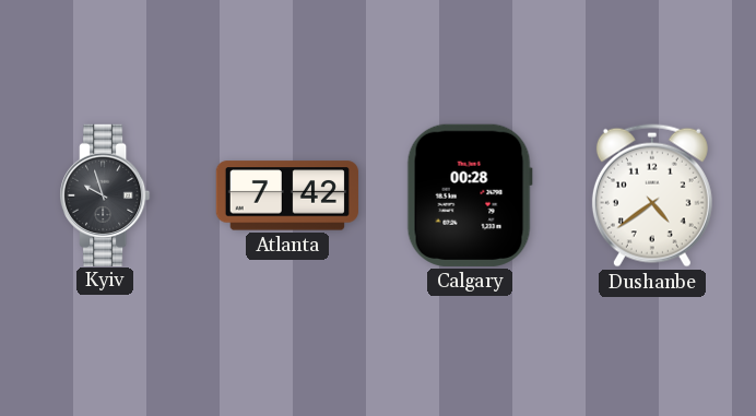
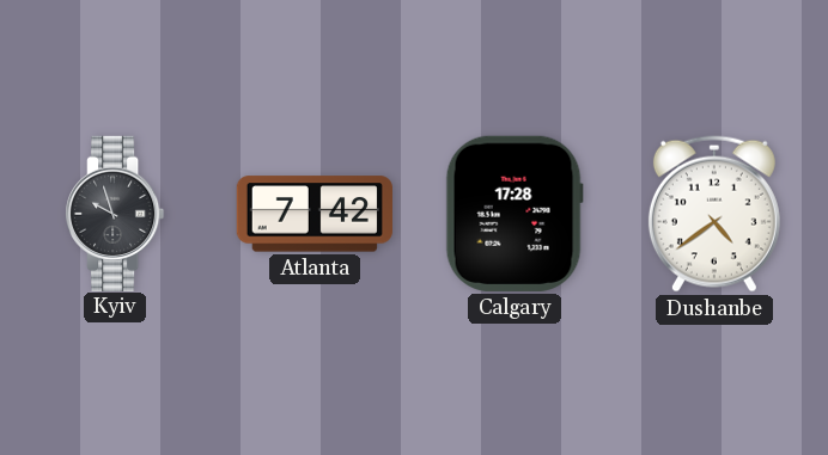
Calgary: 00:28 -> 17:28
